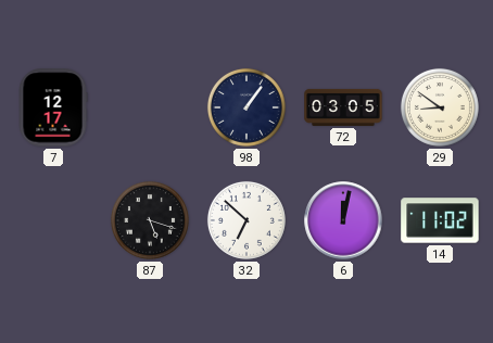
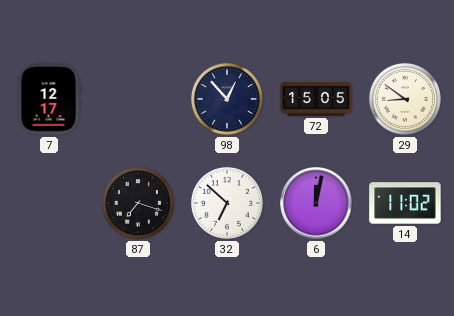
98: 1:06 -> 12:53
72: 03:05 -> 15:05
87: 5:18 -> 7:18
